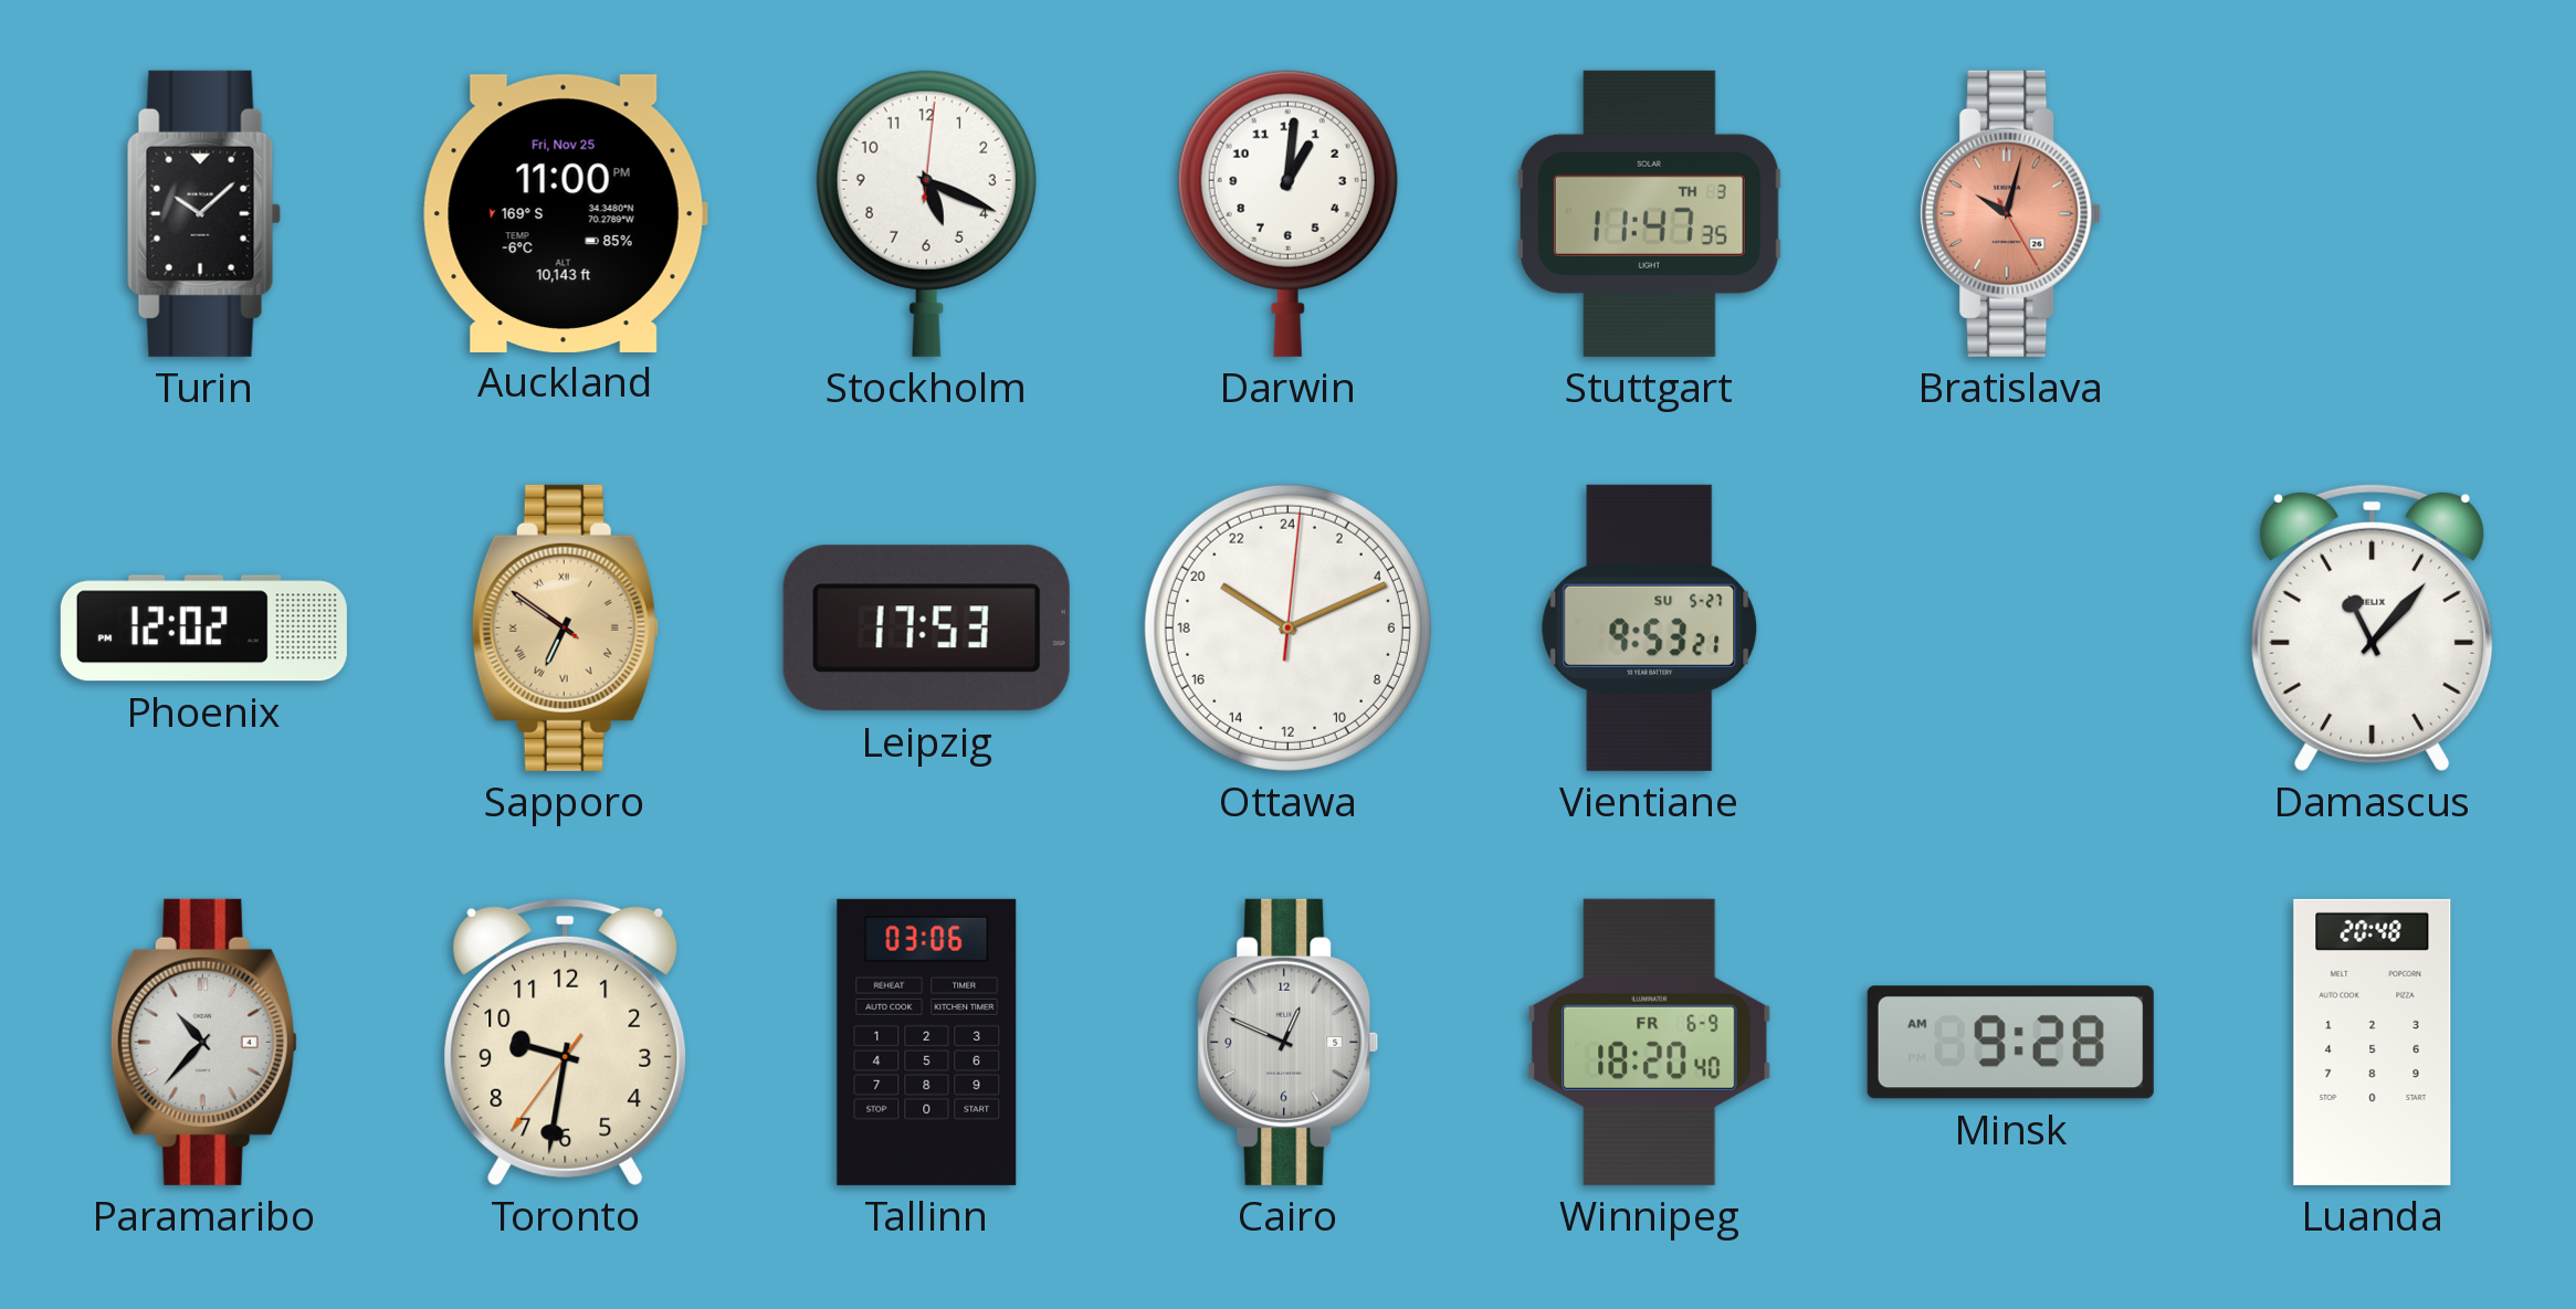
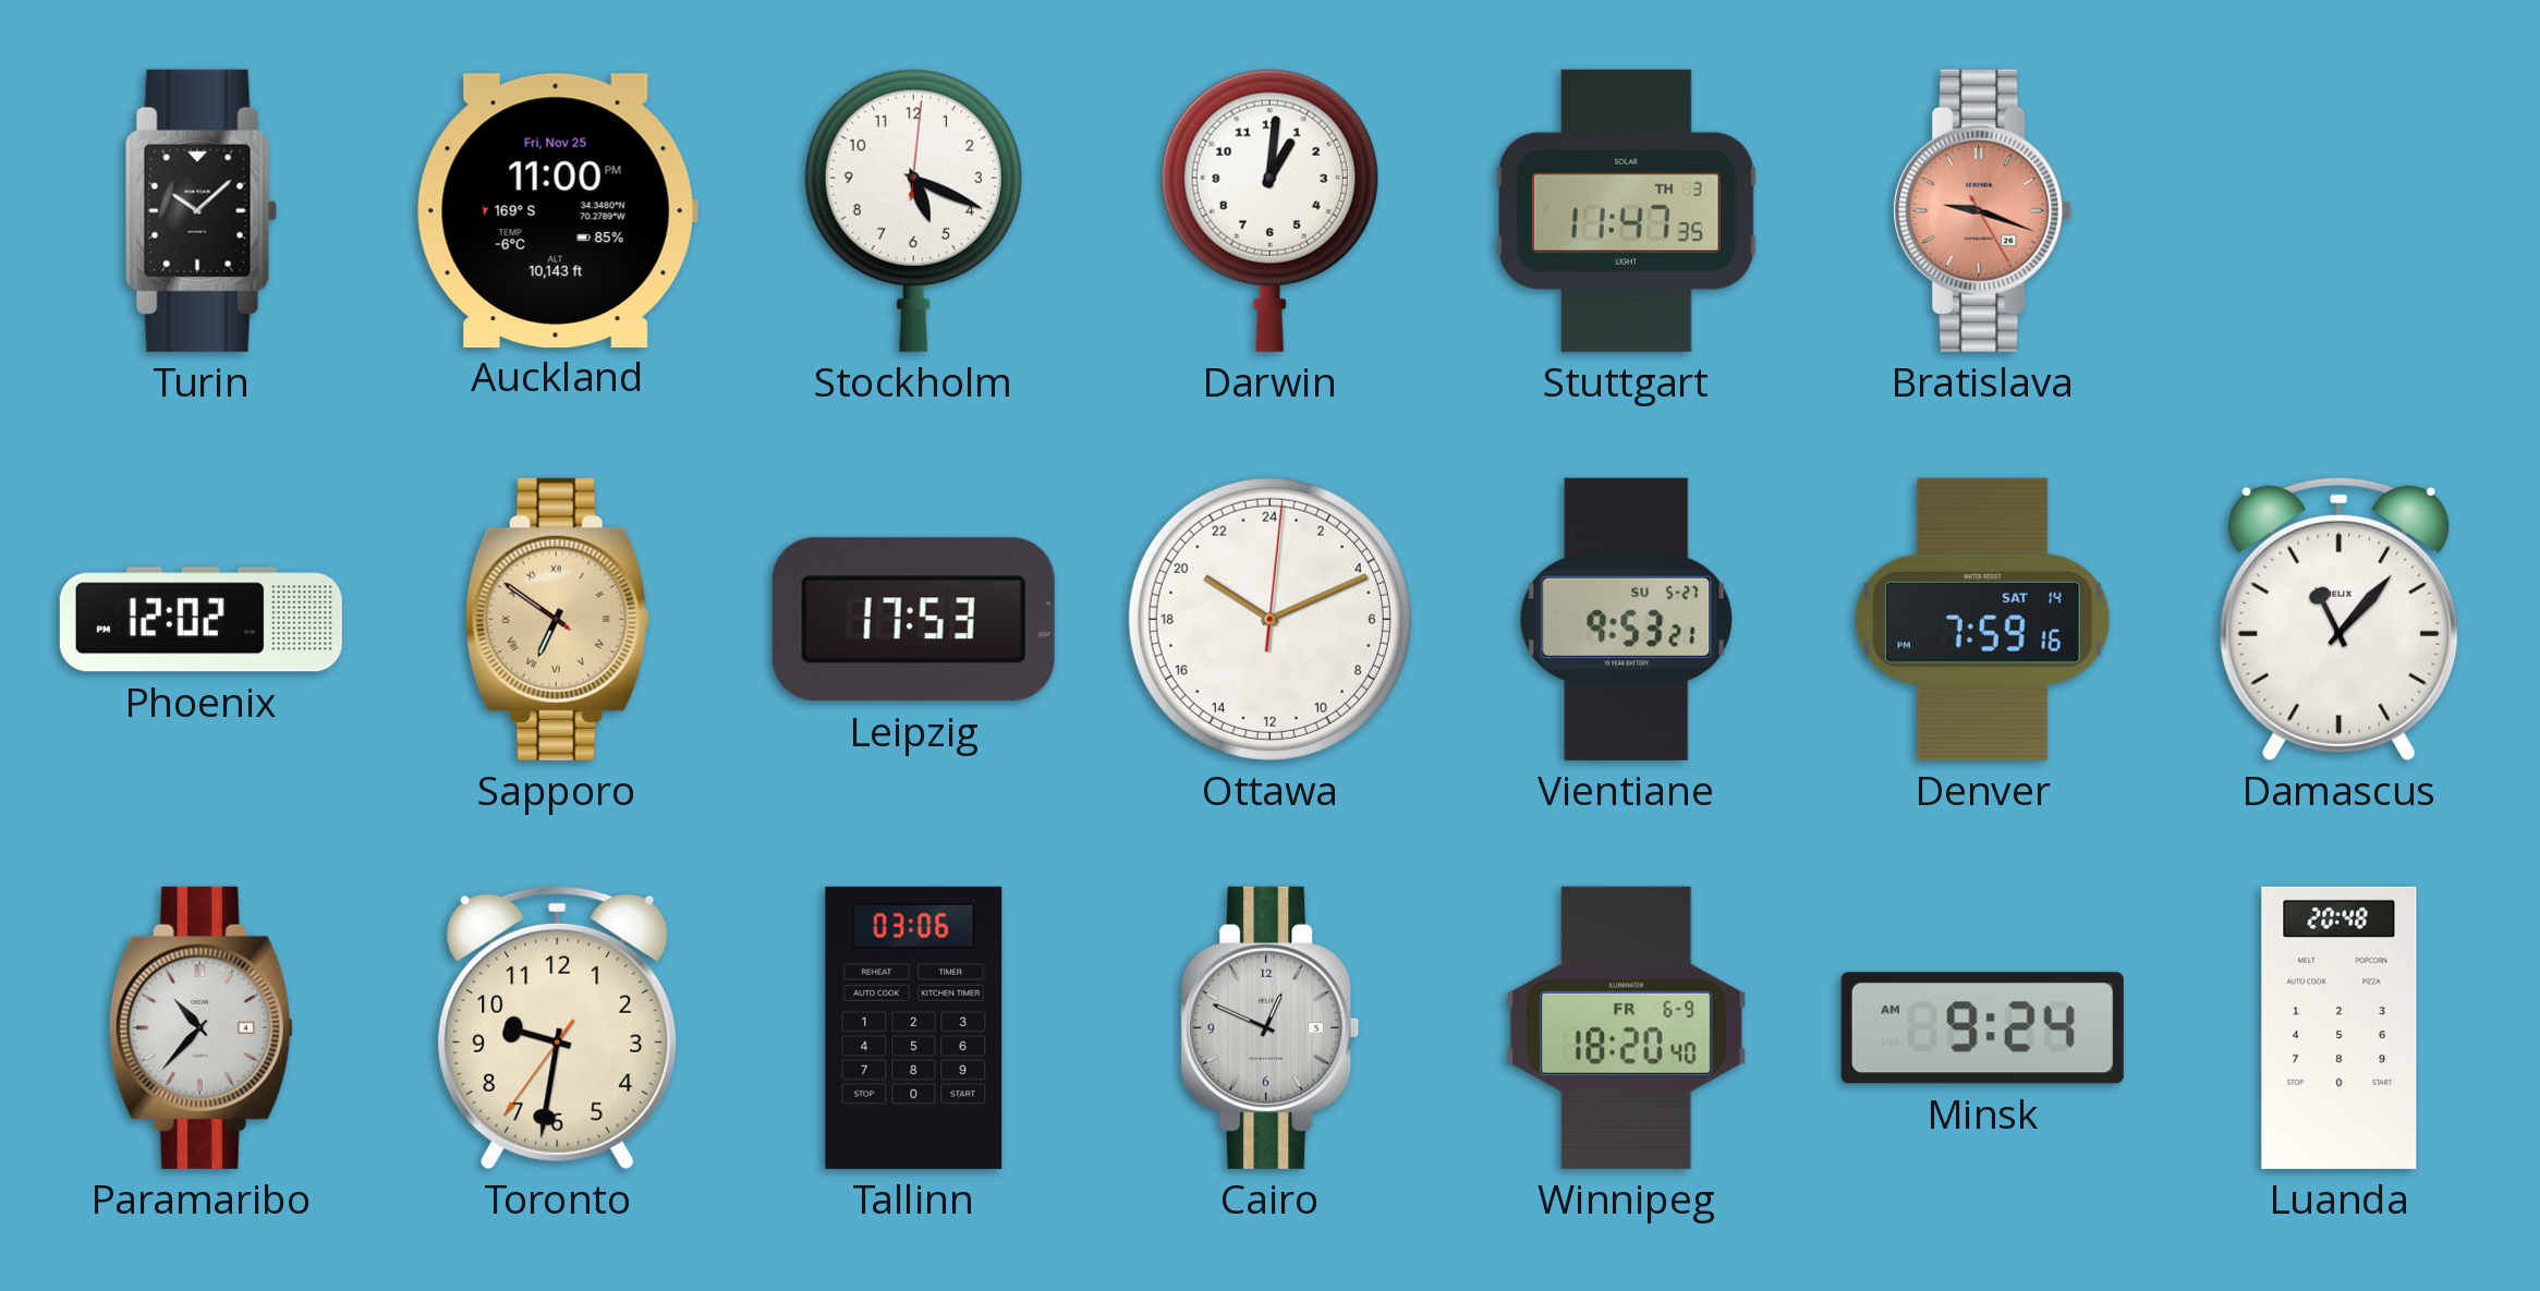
Bratislava: 10:02 -> 9:18
Denver: none -> 7:59
Minsk: 9:28 -> 9:24
